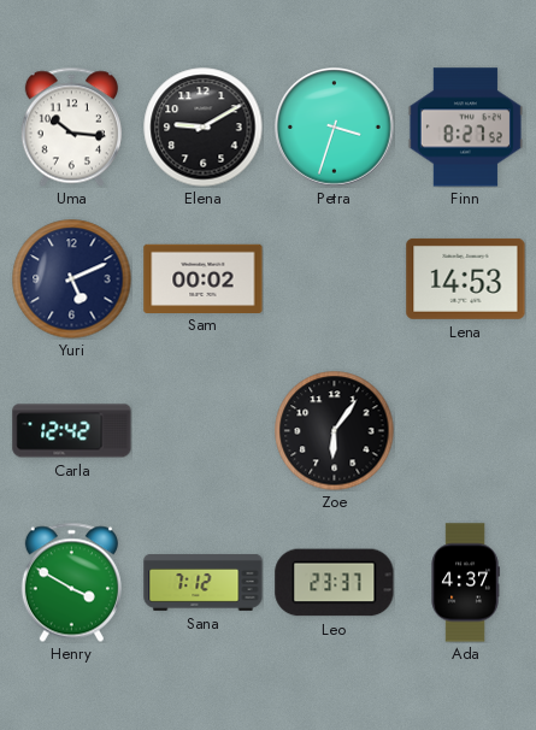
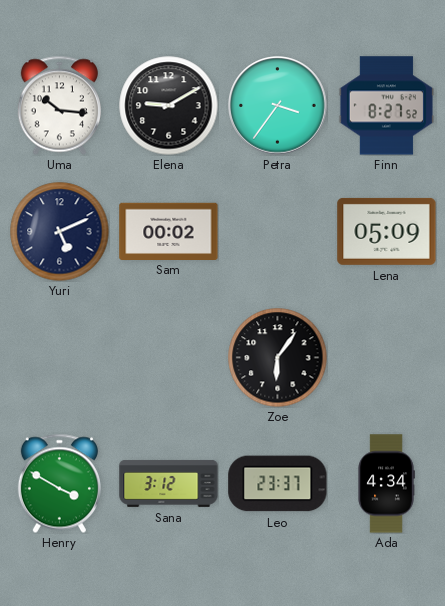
Petra: 3:33 -> 3:36
Lena: 14:53 -> 05:09
Carla: 12:42 -> none
Sana: 7:12 -> 3:12
Ada: 4:37 -> 4:34
